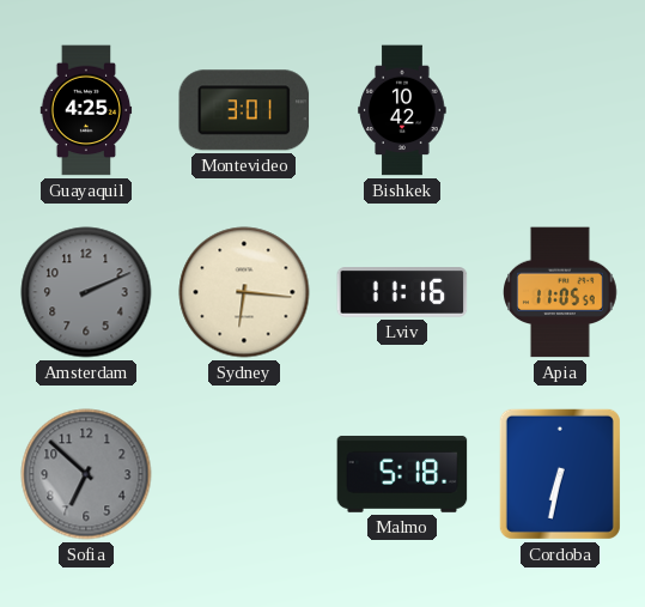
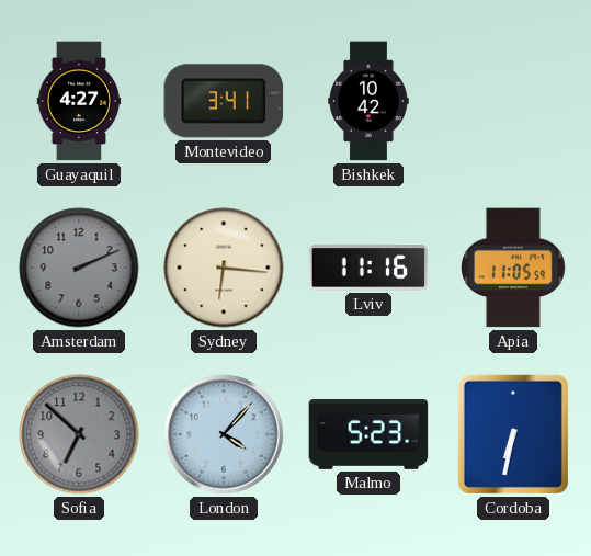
Guayaquil: 4:25 -> 4:27
Montevideo: 3:01 -> 3:41
London: none -> 4:07
Malmo: 5:18 -> 5:23
